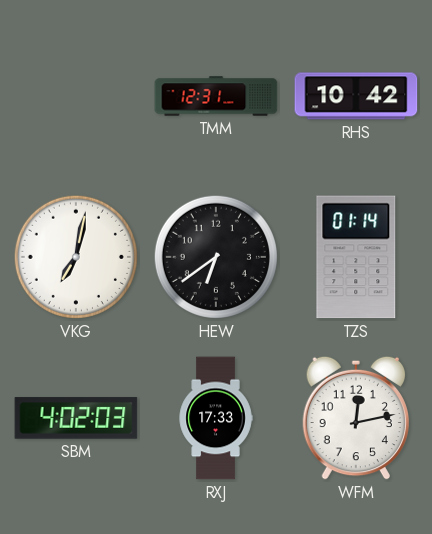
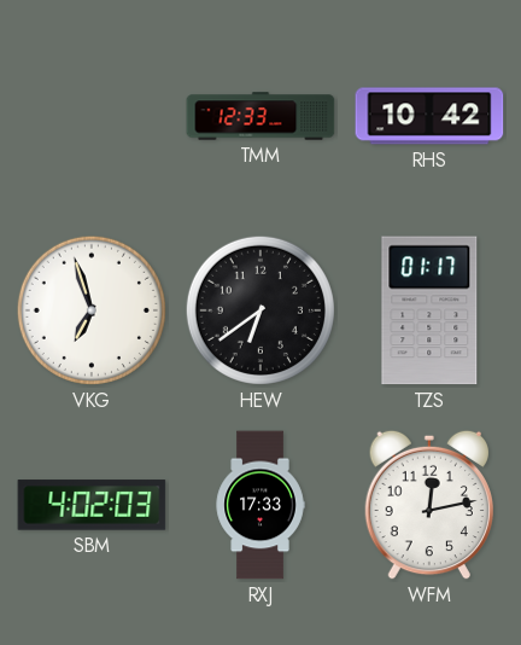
TMM: 12:31 -> 12:33
VKG: 7:02 -> 6:57
TZS: 01:14 -> 01:17
